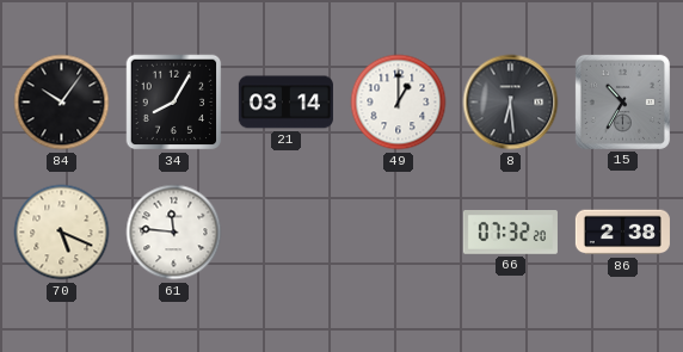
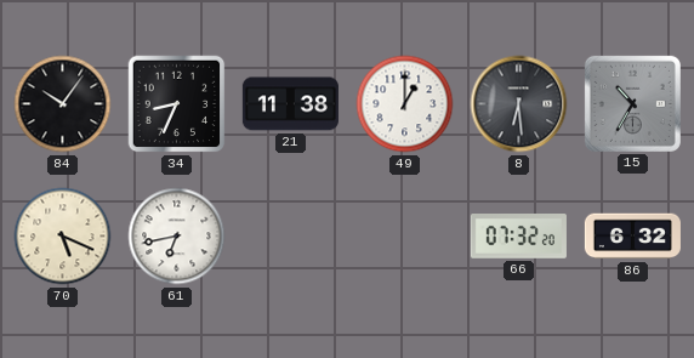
34: 8:05 -> 8:34
21: 03:14 -> 11:38
61: 11:46 -> 6:43
86: 2:38 -> 6:32
